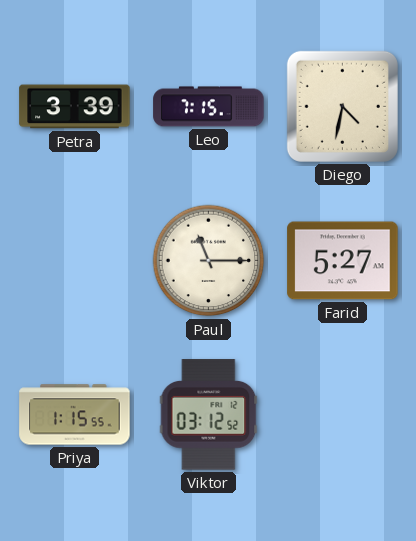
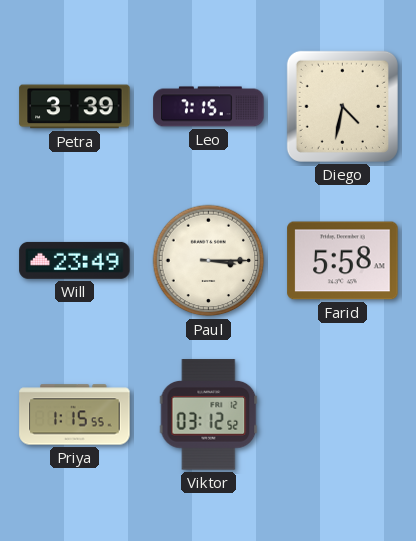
Will: none -> 23:49
Paul: 11:15 -> 3:15
Farid: 5:27 -> 5:58
